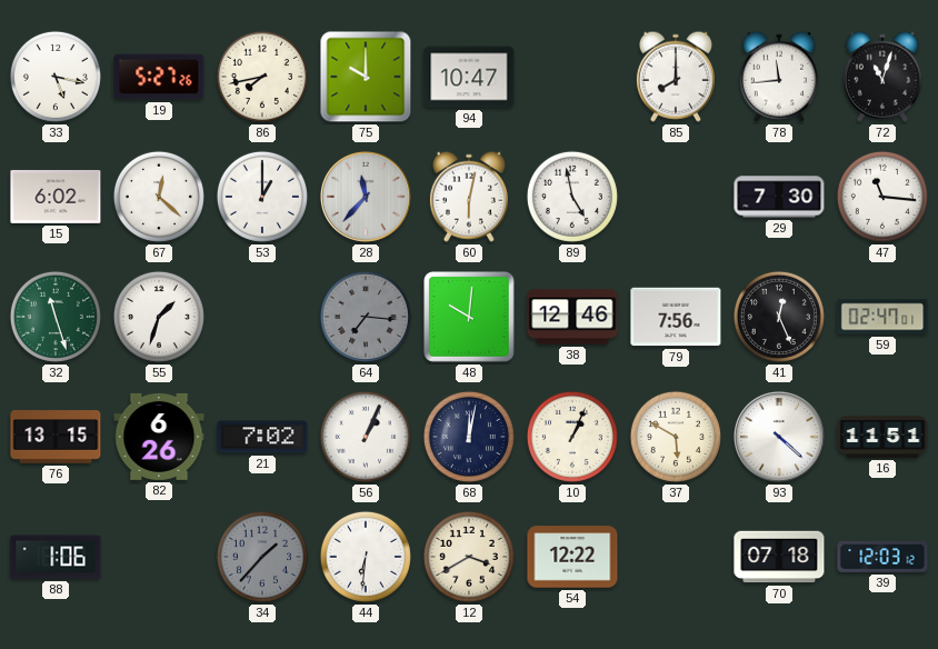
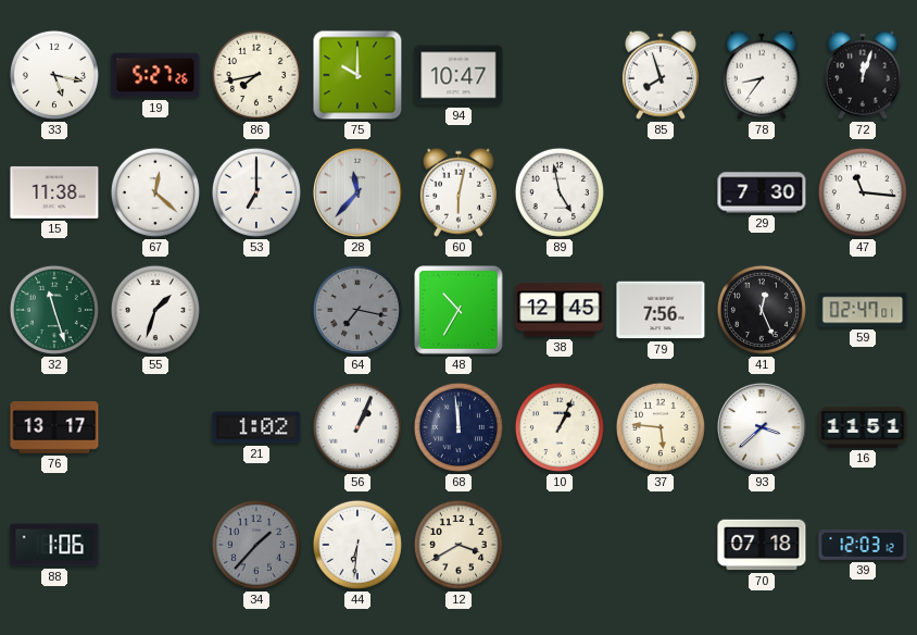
85: 8:00 -> 7:57
78: 11:44 -> 8:36
72: 11:03 -> 12:03
15: 6:02 -> 11:38
53: 1:00 -> 7:00
64: 7:16 -> 7:17
48: 10:01 -> 10:35
38: 12:46 -> 12:45
76: 13:15 -> 13:17
82: 6:26 -> none
21: 7:02 -> 1:02
68: 12:02 -> 11:59
37: 5:50 -> 5:46
93: 4:22 -> 3:38
54: 12:22 -> none
